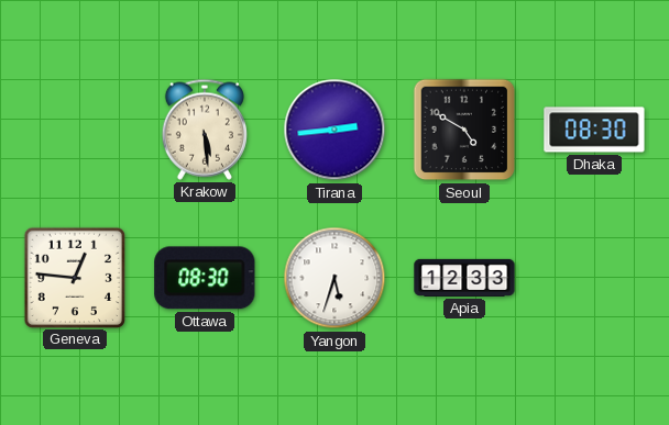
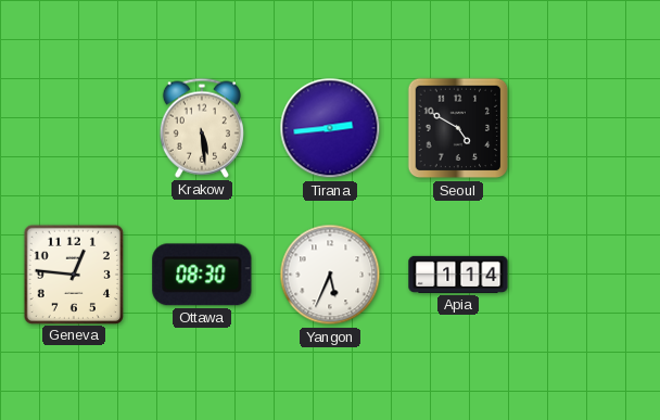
Dhaka: 08:30 -> none
Yangon: 5:33 -> 5:34
Apia: 12:33 -> 1:14
